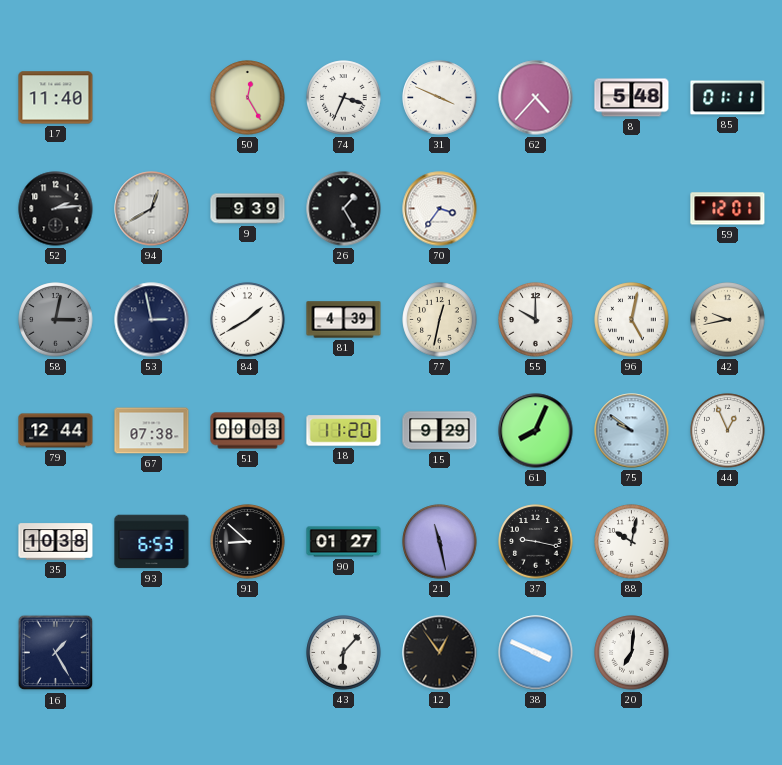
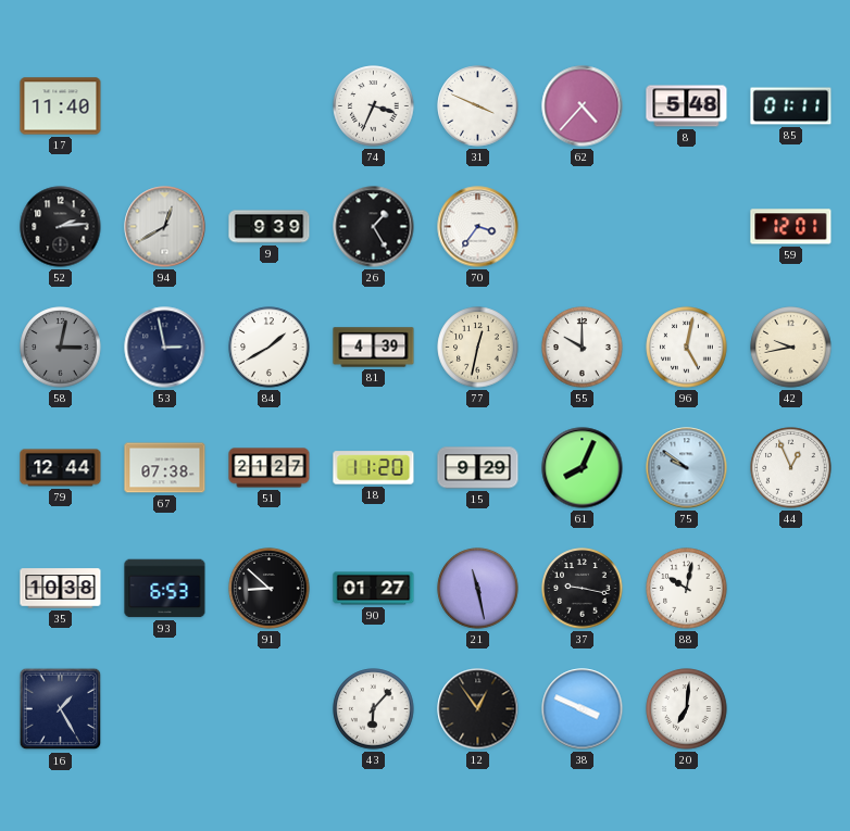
50: 12:25 -> none
51: 00:03 -> 21:27
